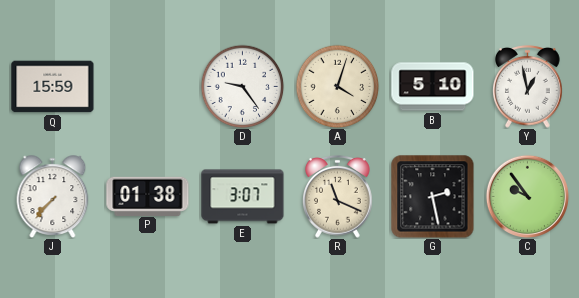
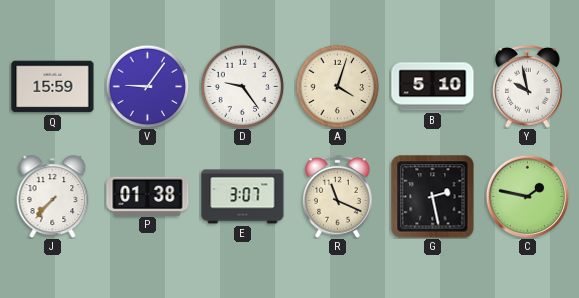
V: none -> 9:06
Y: 12:58 -> 9:58
C: 9:54 -> 1:47
